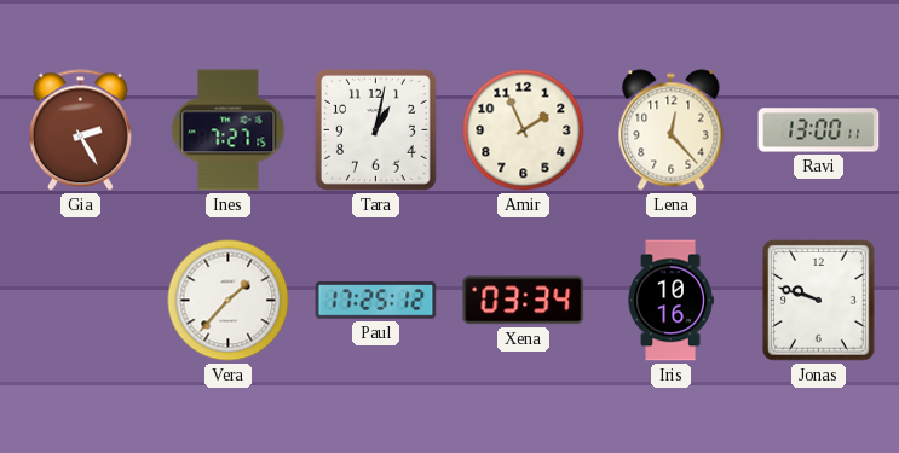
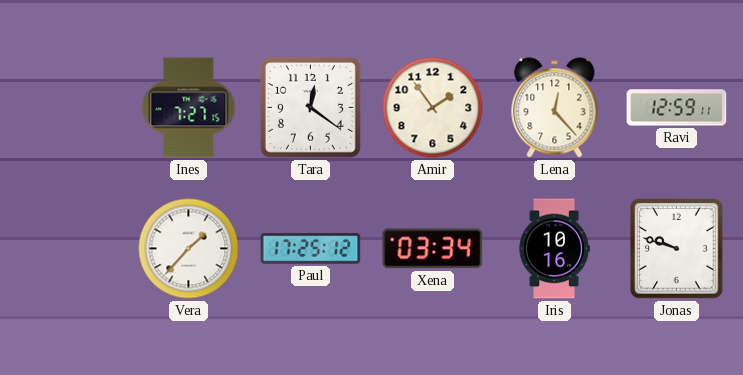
Gia: 2:25 -> none
Tara: 1:02 -> 12:21
Amir: 1:56 -> 1:54
Ravi: 13:00 -> 12:59
